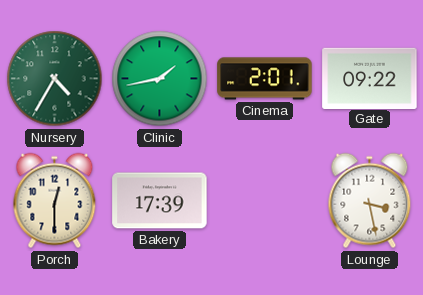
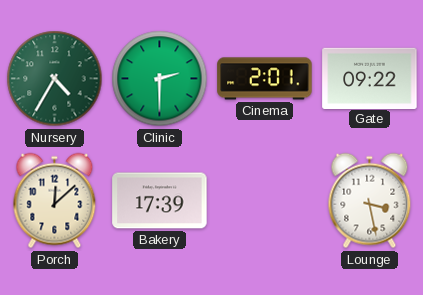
Clinic: 1:43 -> 2:30
Porch: 12:30 -> 12:08
